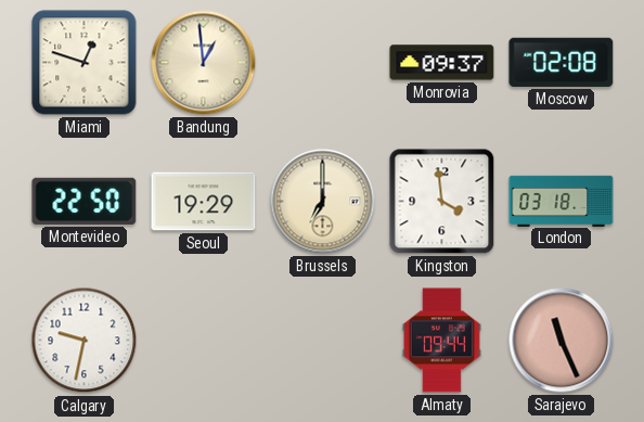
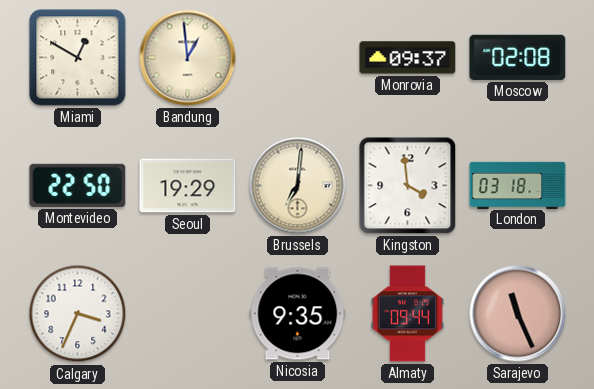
Miami: 12:48 -> 12:50
Brussels: 7:00 -> 7:01
Calgary: 9:32 -> 3:34
Nicosia: none -> 9:35
